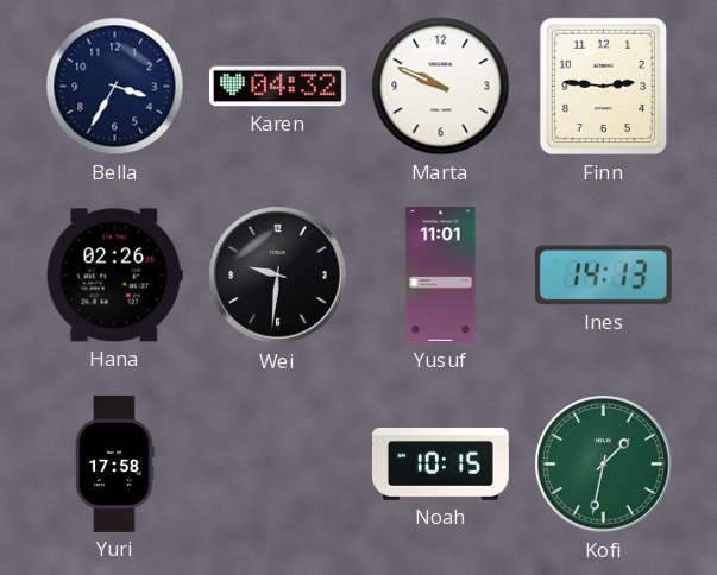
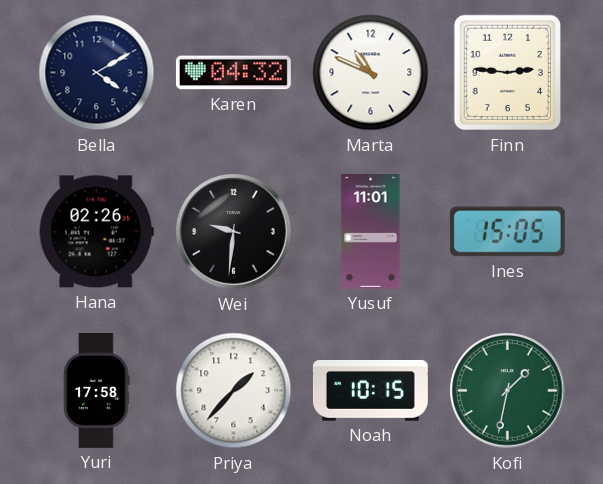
Bella: 3:35 -> 4:10
Marta: 9:49 -> 10:49
Ines: 14:13 -> 15:05
Priya: none -> 1:37
